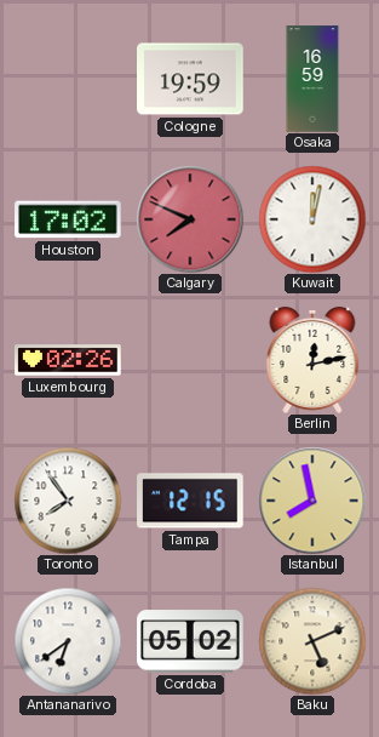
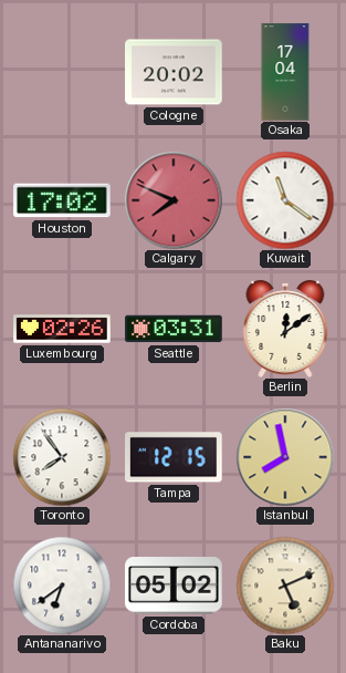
Cologne: 19:59 -> 20:02
Osaka: 16:59 -> 17:04
Kuwait: 12:02 -> 11:21
Seattle: none -> 03:31
Berlin: 12:13 -> 12:09
